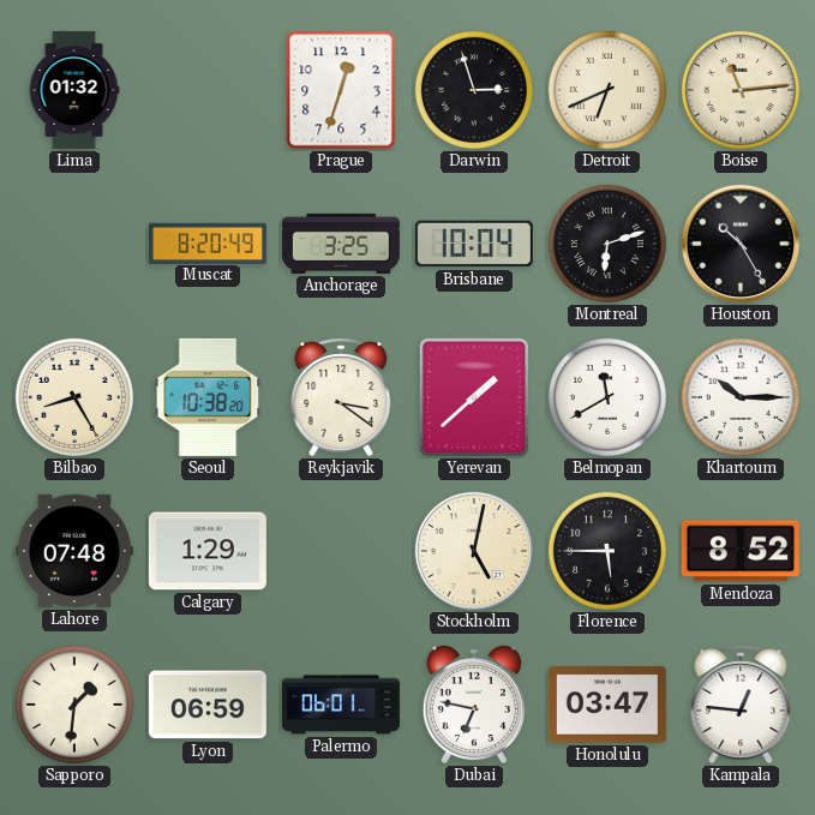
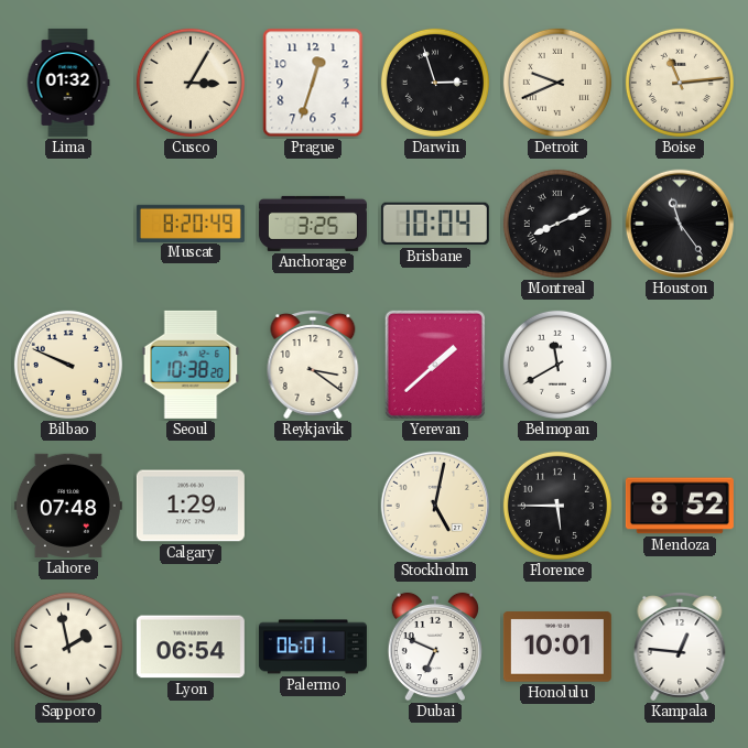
Cusco: none -> 3:05
Detroit: 6:41 -> 9:41
Montreal: 6:12 -> 8:11
Houston: 10:25 -> 11:24
Bilbao: 8:25 -> 9:49
Khartoum: 10:15 -> none
Sapporo: 1:31 -> 1:58
Lyon: 06:59 -> 06:54
Dubai: 6:47 -> 6:49
Honolulu: 03:47 -> 10:01
